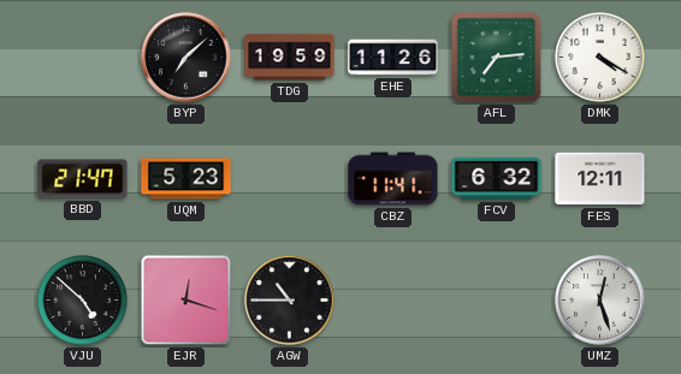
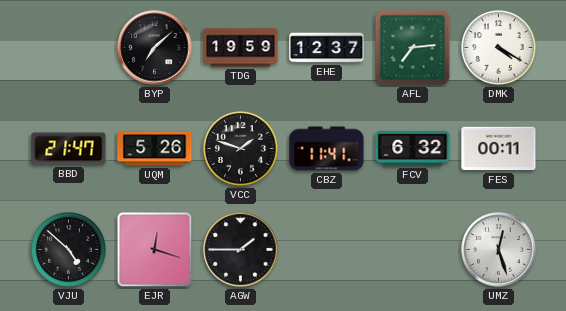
EHE: 11:26 -> 12:37
UQM: 5:23 -> 5:26
VCC: none -> 1:48
FES: 12:11 -> 00:11
AGW: 10:45 -> 1:45
